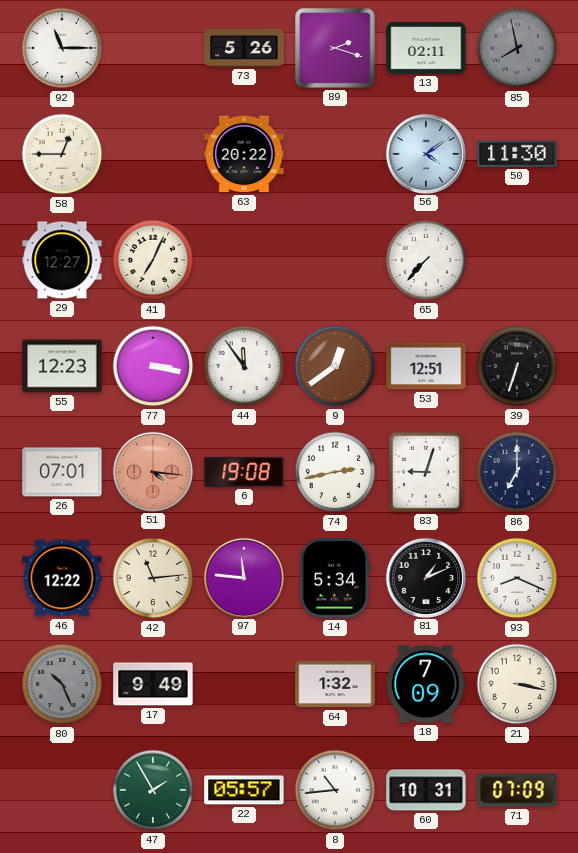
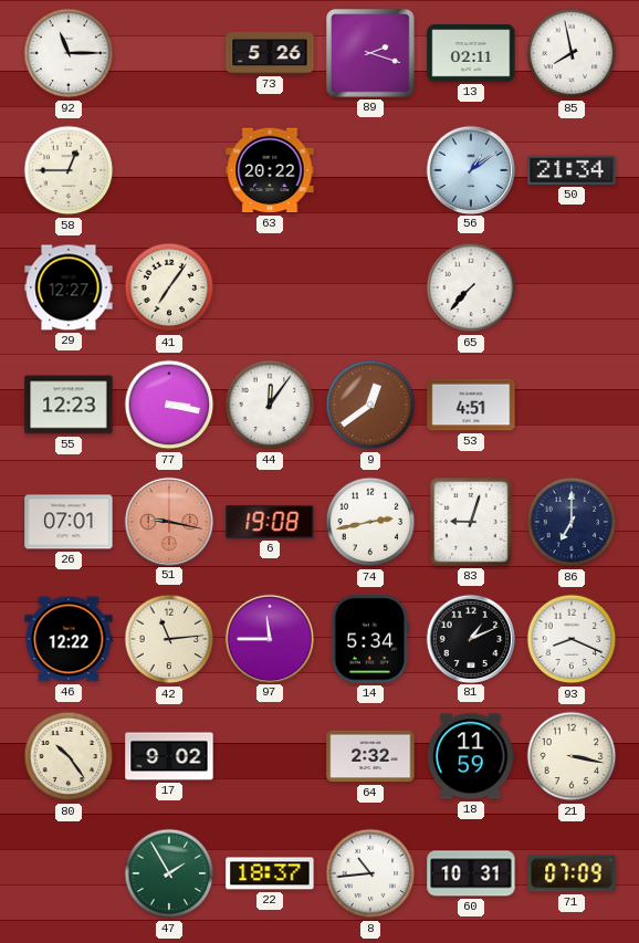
85 dial: grey -> white
56: 4:09 -> 1:09
50: 11:30 -> 21:34
41: 7:04 -> 7:06
44: 11:54 -> 12:06
53: 12:51 -> 4:51
39: 6:33 -> none
51: 4:16 -> 9:17
97: 11:46 -> 11:45
80: 10:26 -> 10:24
80 dial: grey -> cream
17: 9:49 -> 9:02
64: 1:32 -> 2:32
18: 7:09 -> 11:59
22: 05:57 -> 18:37
